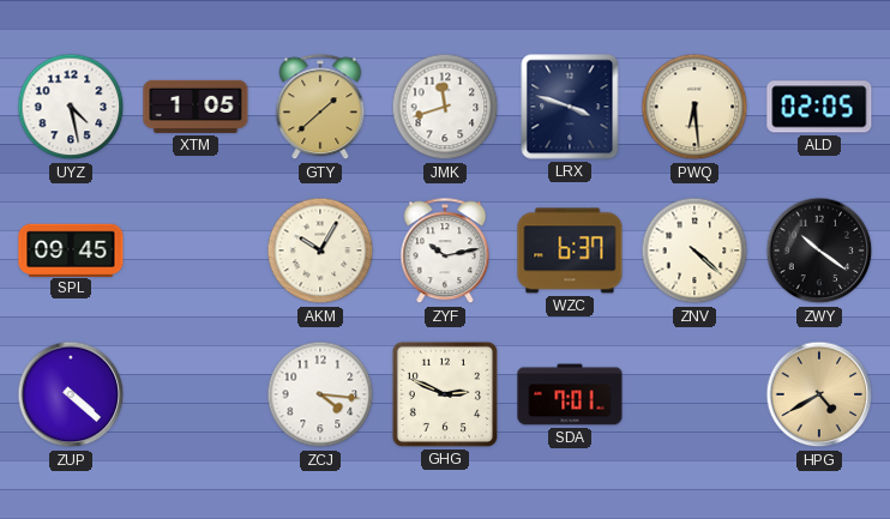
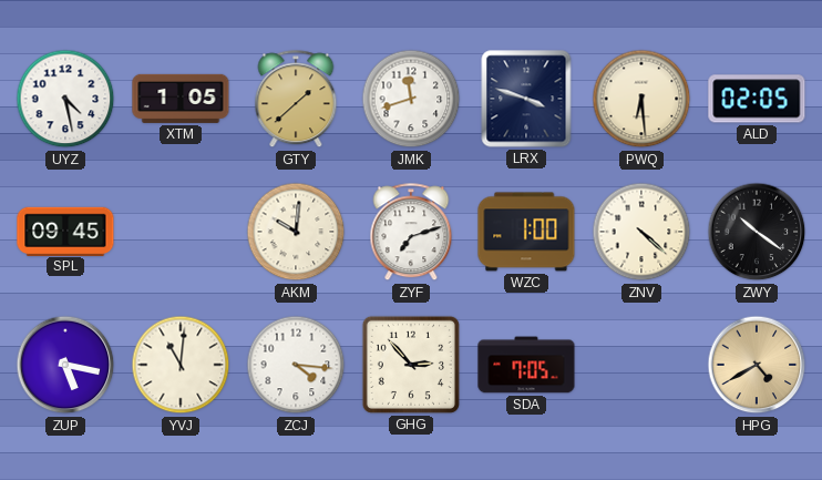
AKM: 10:05 -> 10:01
ZYF: 10:13 -> 7:12
WZC: 6:37 -> 1:00
ZUP: 4:22 -> 5:17
YVJ: none -> 11:01
GHG: 2:49 -> 2:53
SDA: 7:01 -> 7:05
